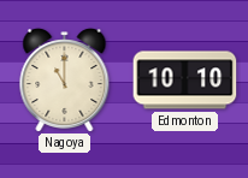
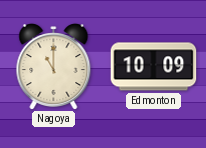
Edmonton: 10:10 -> 10:09
